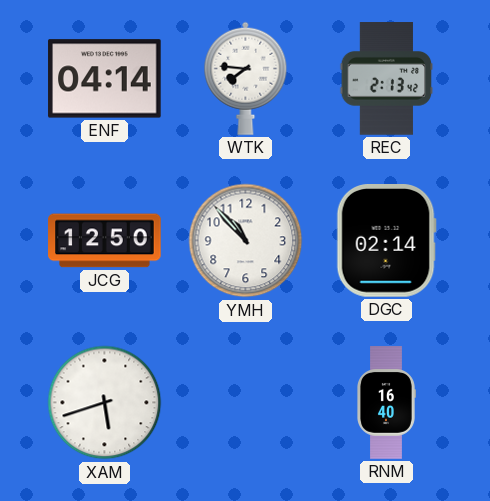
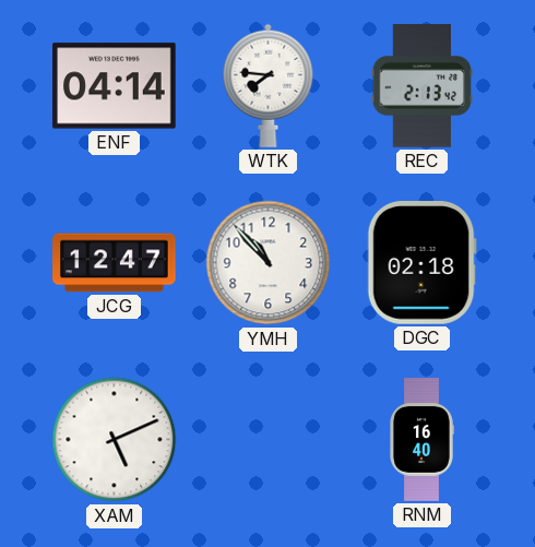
JCG: 12:50 -> 12:47
DGC: 02:14 -> 02:18
XAM: 5:42 -> 5:11
